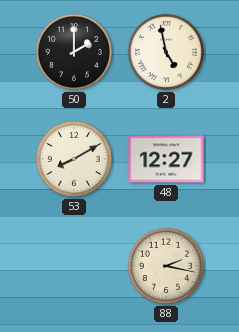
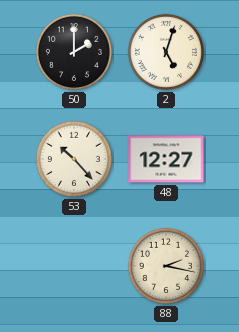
2: 4:58 -> 5:03
53: 8:10 -> 10:23
